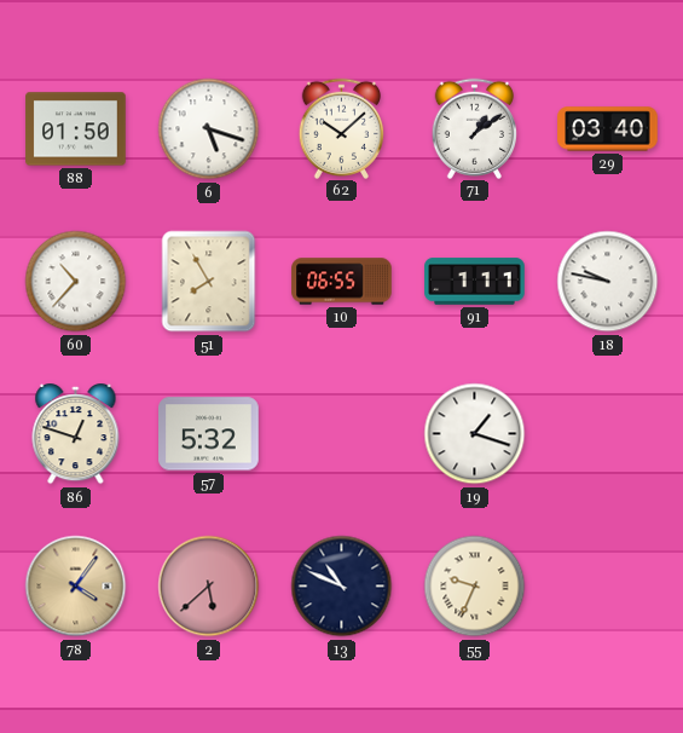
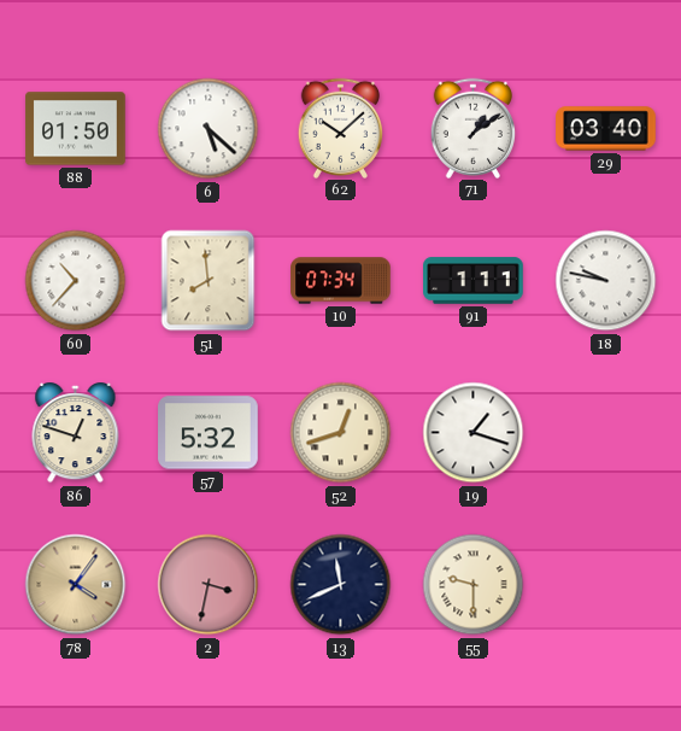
6: 5:18 -> 5:22
51: 7:55 -> 7:59
10: 06:55 -> 07:34
52: none -> 12:42
2: 5:38 -> 3:32
13: 10:49 -> 11:41
55: 9:34 -> 9:30
